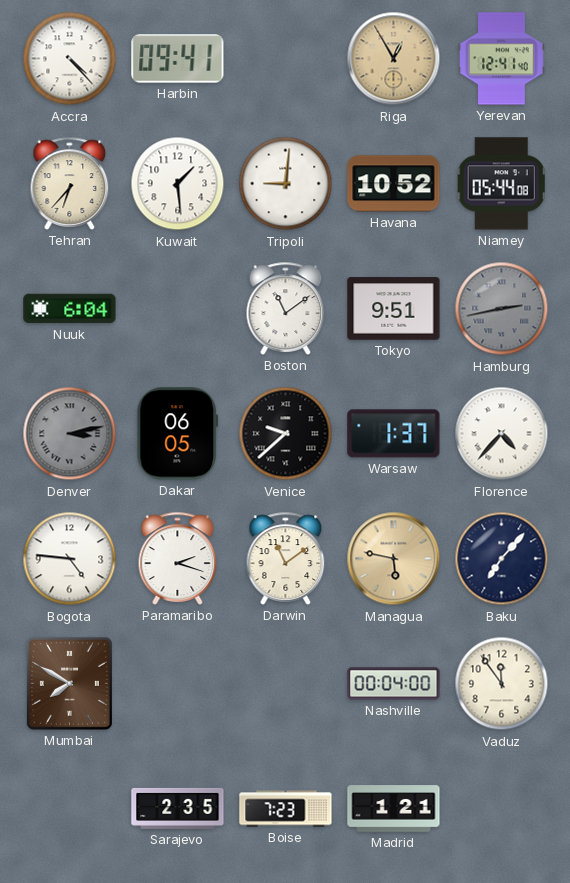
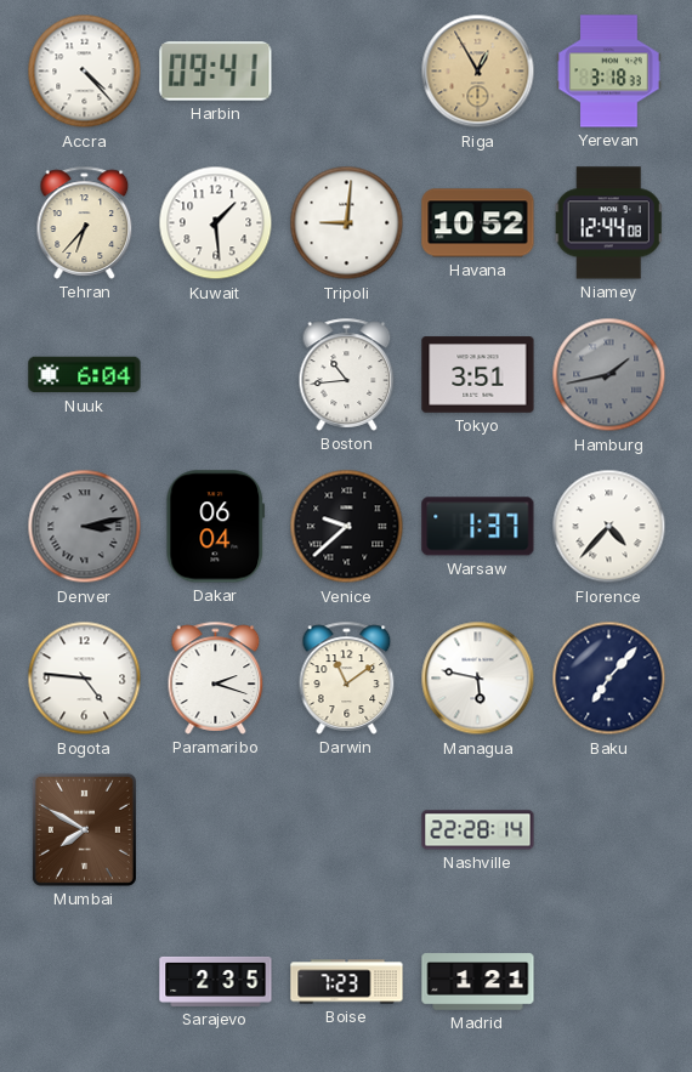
Yerevan: 12:41 -> 3:18
Niamey: 05:44 -> 12:44
Boston: 11:09 -> 10:44
Tokyo: 9:51 -> 3:51
Hamburg: 2:43 -> 1:43
Dakar: 06:05 -> 06:04
Managua dial: champagne -> white
Nashville: 00:04 -> 22:28
Vaduz: 11:54 -> none
